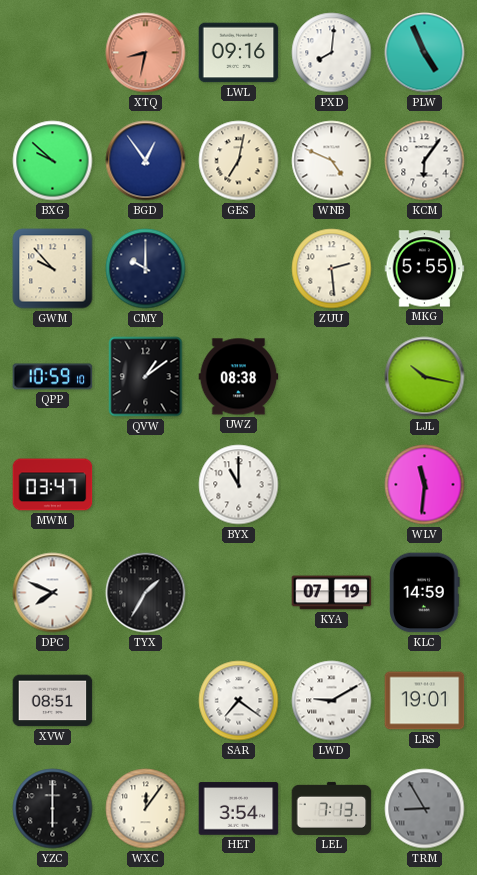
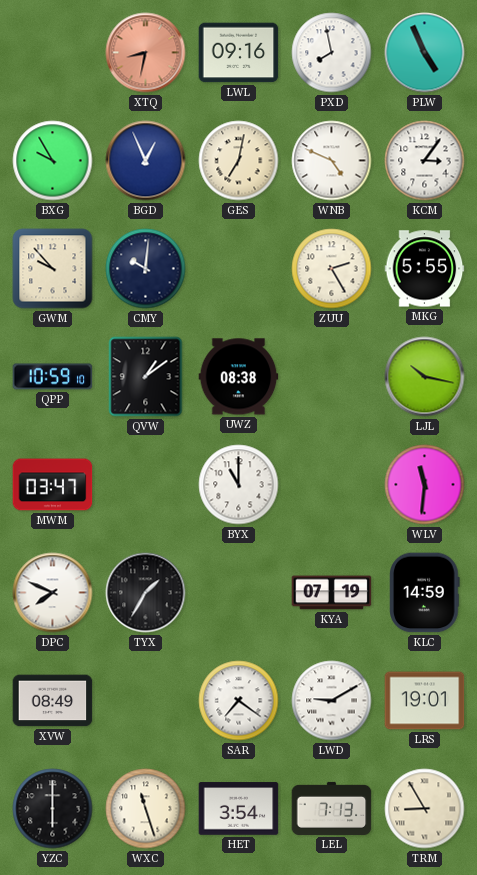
PXD: 8:01 -> 7:58
BXG: 9:52 -> 9:55
BGD: 12:54 -> 12:56
KCM: 6:06 -> 3:06
CMY: 10:00 -> 10:01
ZUU: 2:29 -> 2:25
XVW: 08:51 -> 08:49
WXC: 12:06 -> 11:27
TRM dial: grey -> cream
